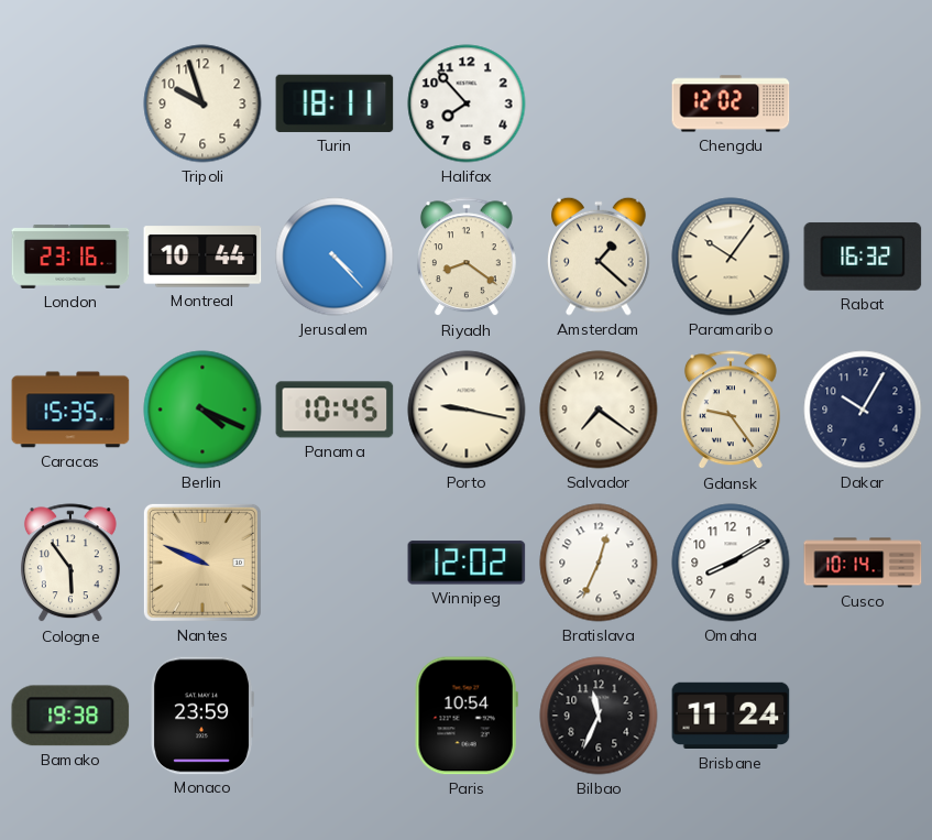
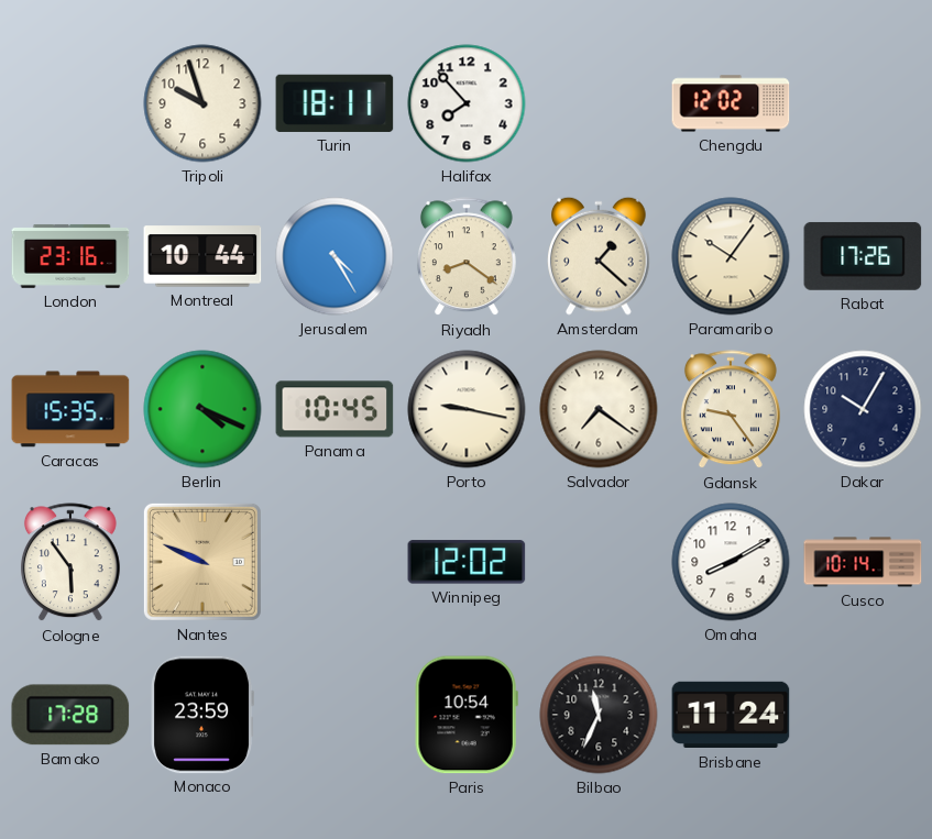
Jerusalem: 4:23 -> 4:25
Rabat: 16:32 -> 17:26
Bratislava: 12:34 -> none
Bamako: 19:38 -> 17:28
